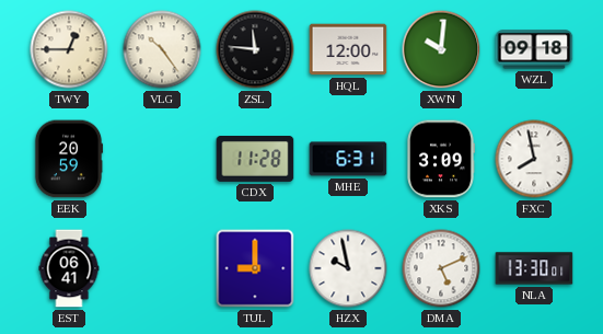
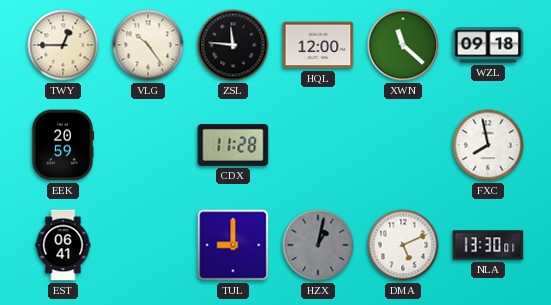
XWN: 10:01 -> 11:22
MHE: 6:31 -> none
XKS: 3:09 -> none
HZX: 9:58 -> 1:02
HZX dial: white -> grey
